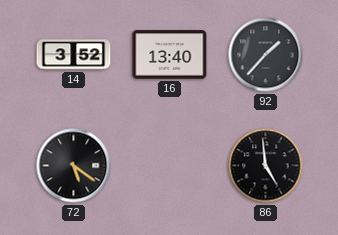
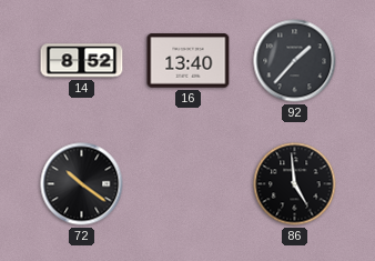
14: 3:52 -> 8:52
72: 5:21 -> 10:21
